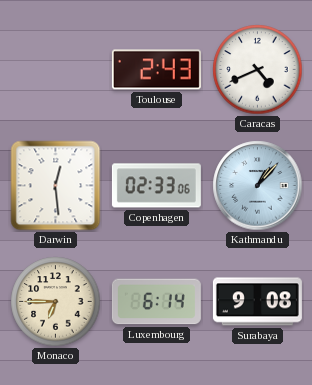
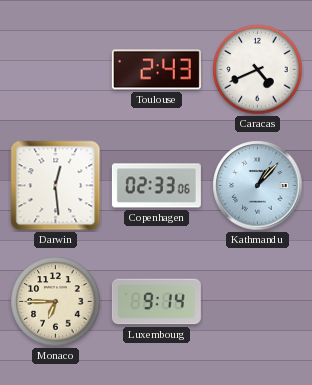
Luxembourg: 6:14 -> 9:14
Surabaya: 9:08 -> none
